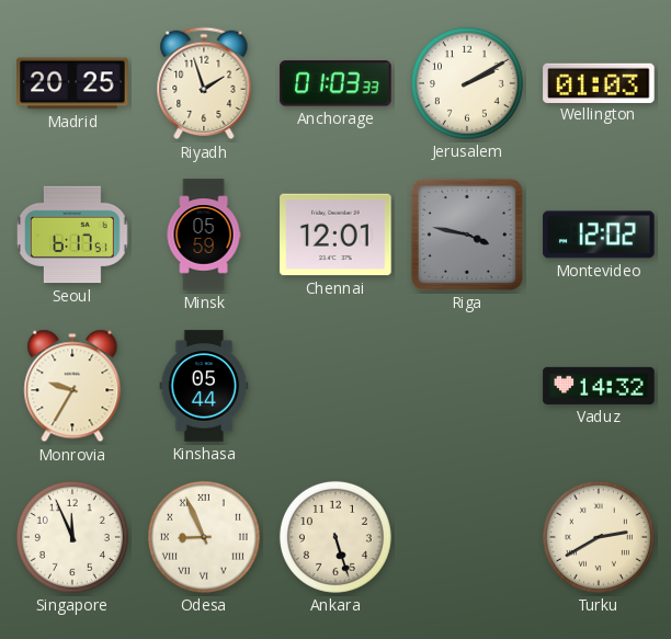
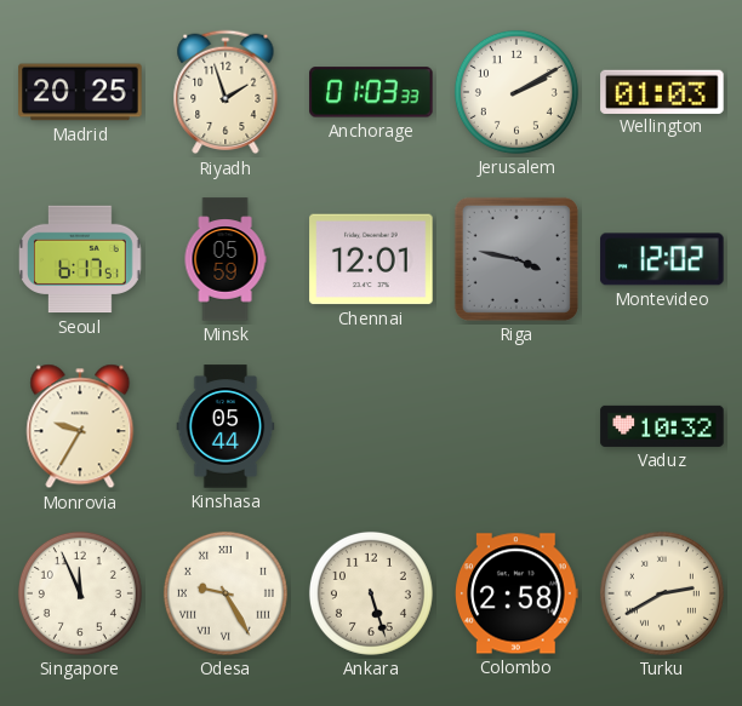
Vaduz: 14:32 -> 10:32
Odesa: 8:56 -> 9:25
Colombo: none -> 2:58
